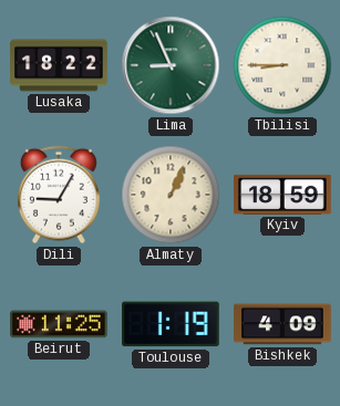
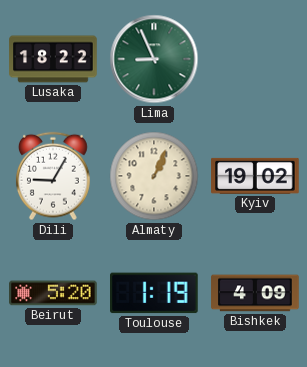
Tbilisi: 8:45 -> none
Kyiv: 18:59 -> 19:02
Beirut: 11:25 -> 5:20
